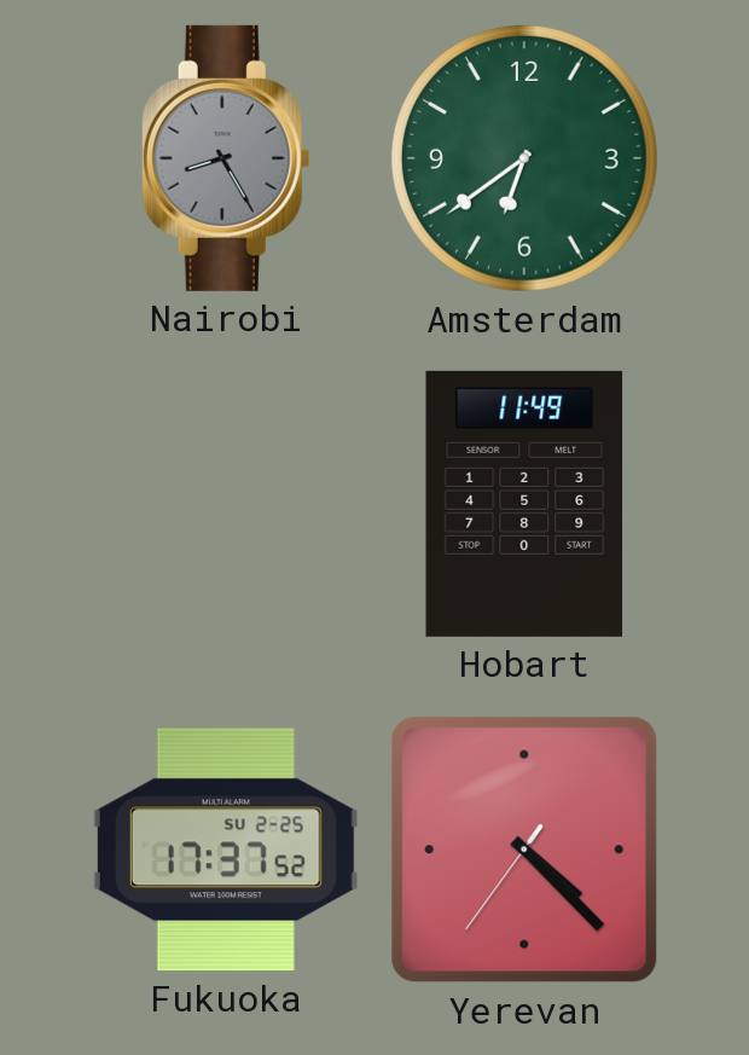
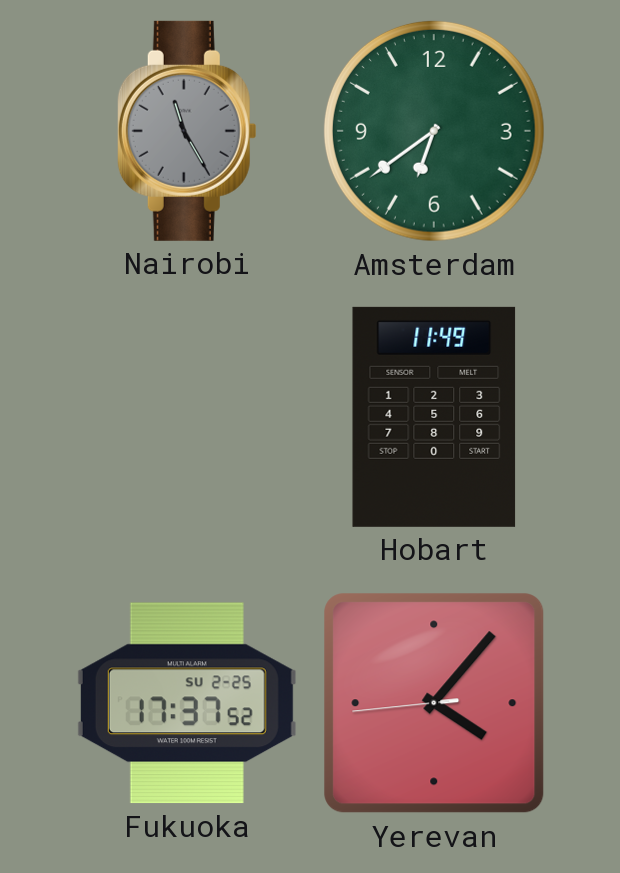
Nairobi: 8:25 -> 11:25
Yerevan: 4:22 -> 4:06
